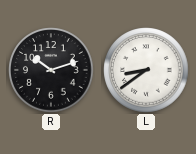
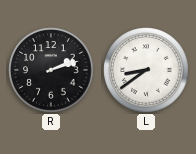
R: 10:12 -> 2:12
